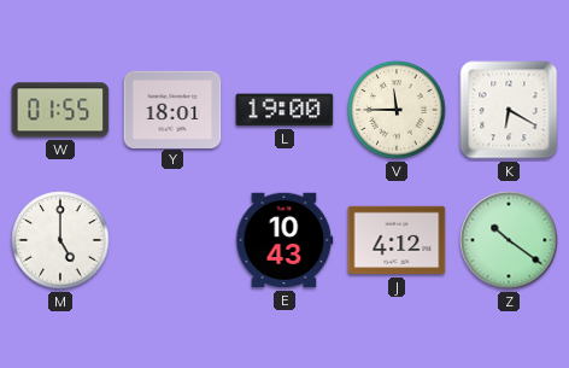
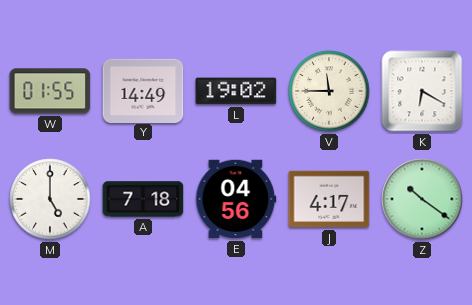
Y: 18:01 -> 14:49
L: 19:00 -> 19:02
A: none -> 7:18
E: 10:43 -> 04:56
J: 4:12 -> 4:17
